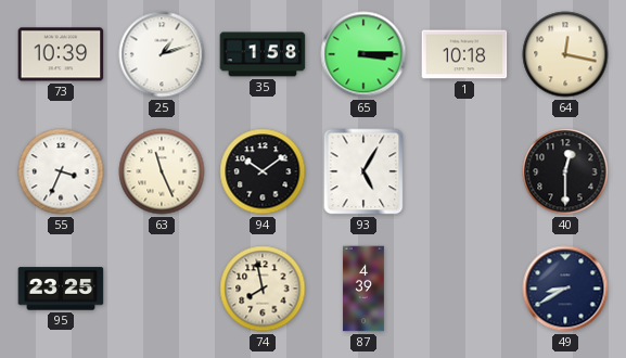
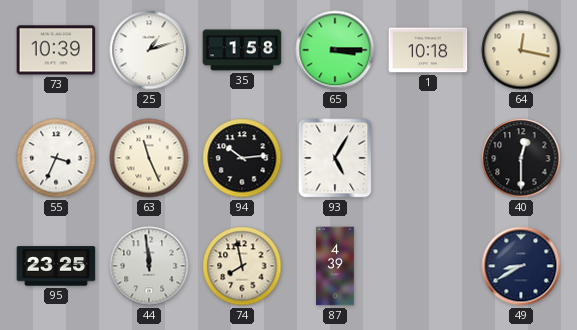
94: 10:09 -> 10:14
44: none -> 11:59
